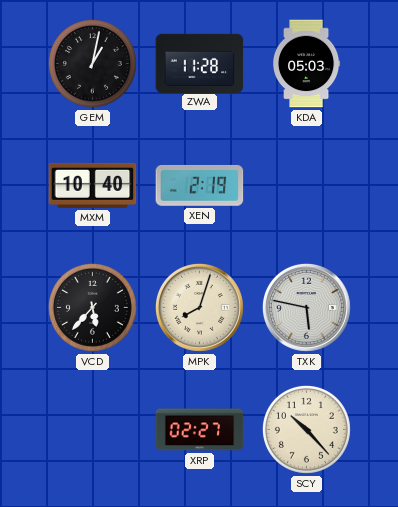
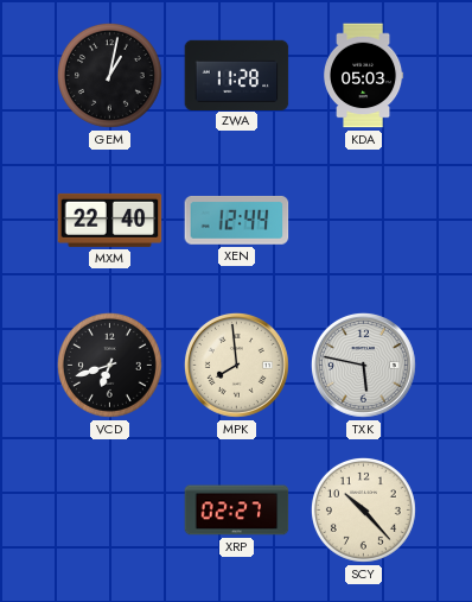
MXM: 10:40 -> 22:40
XEN: 2:19 -> 12:44
VCD: 5:37 -> 6:42
MPK: 8:03 -> 7:59
